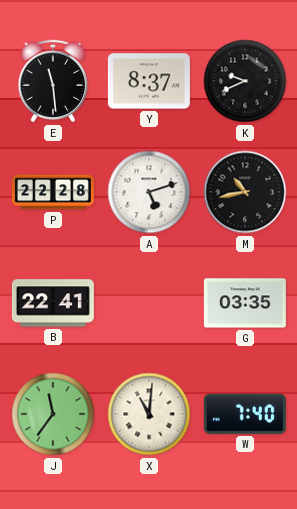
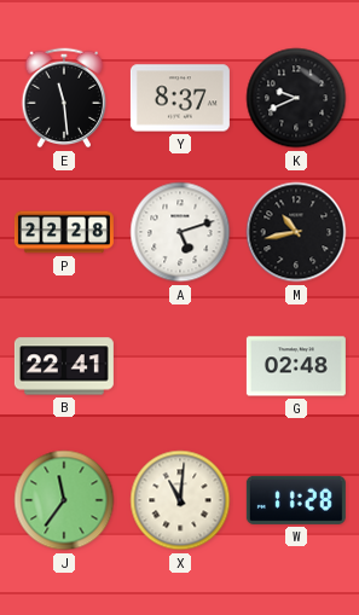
G: 03:35 -> 02:48
W: 7:40 -> 11:28
